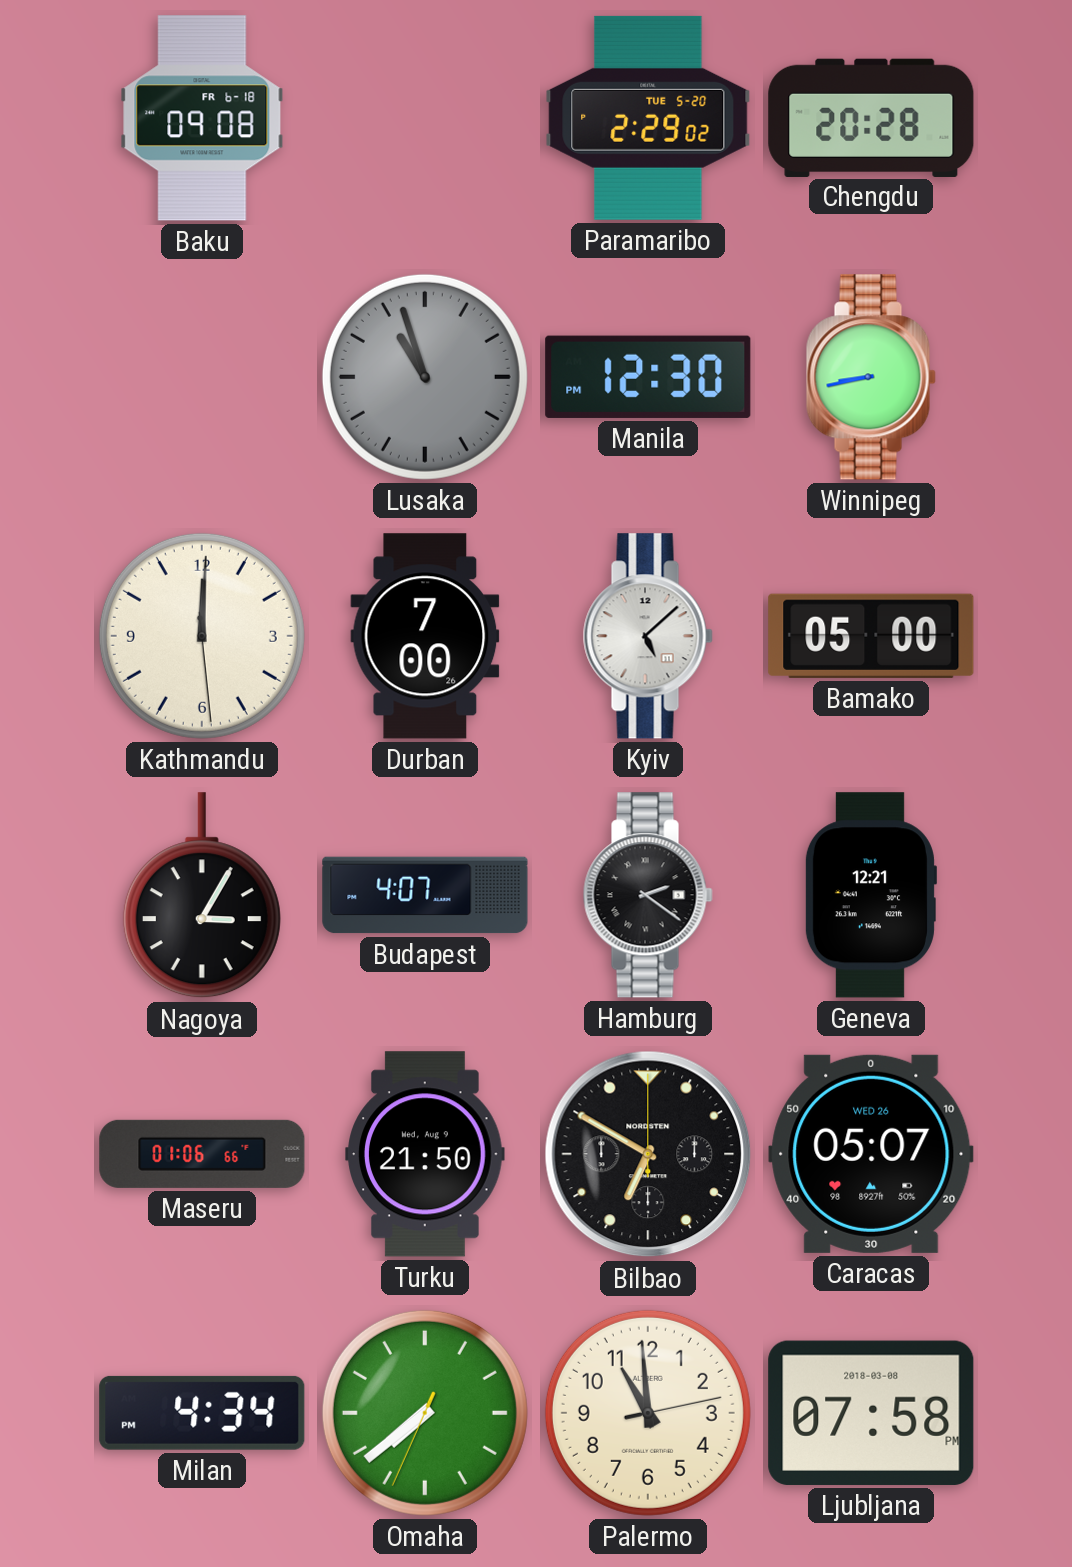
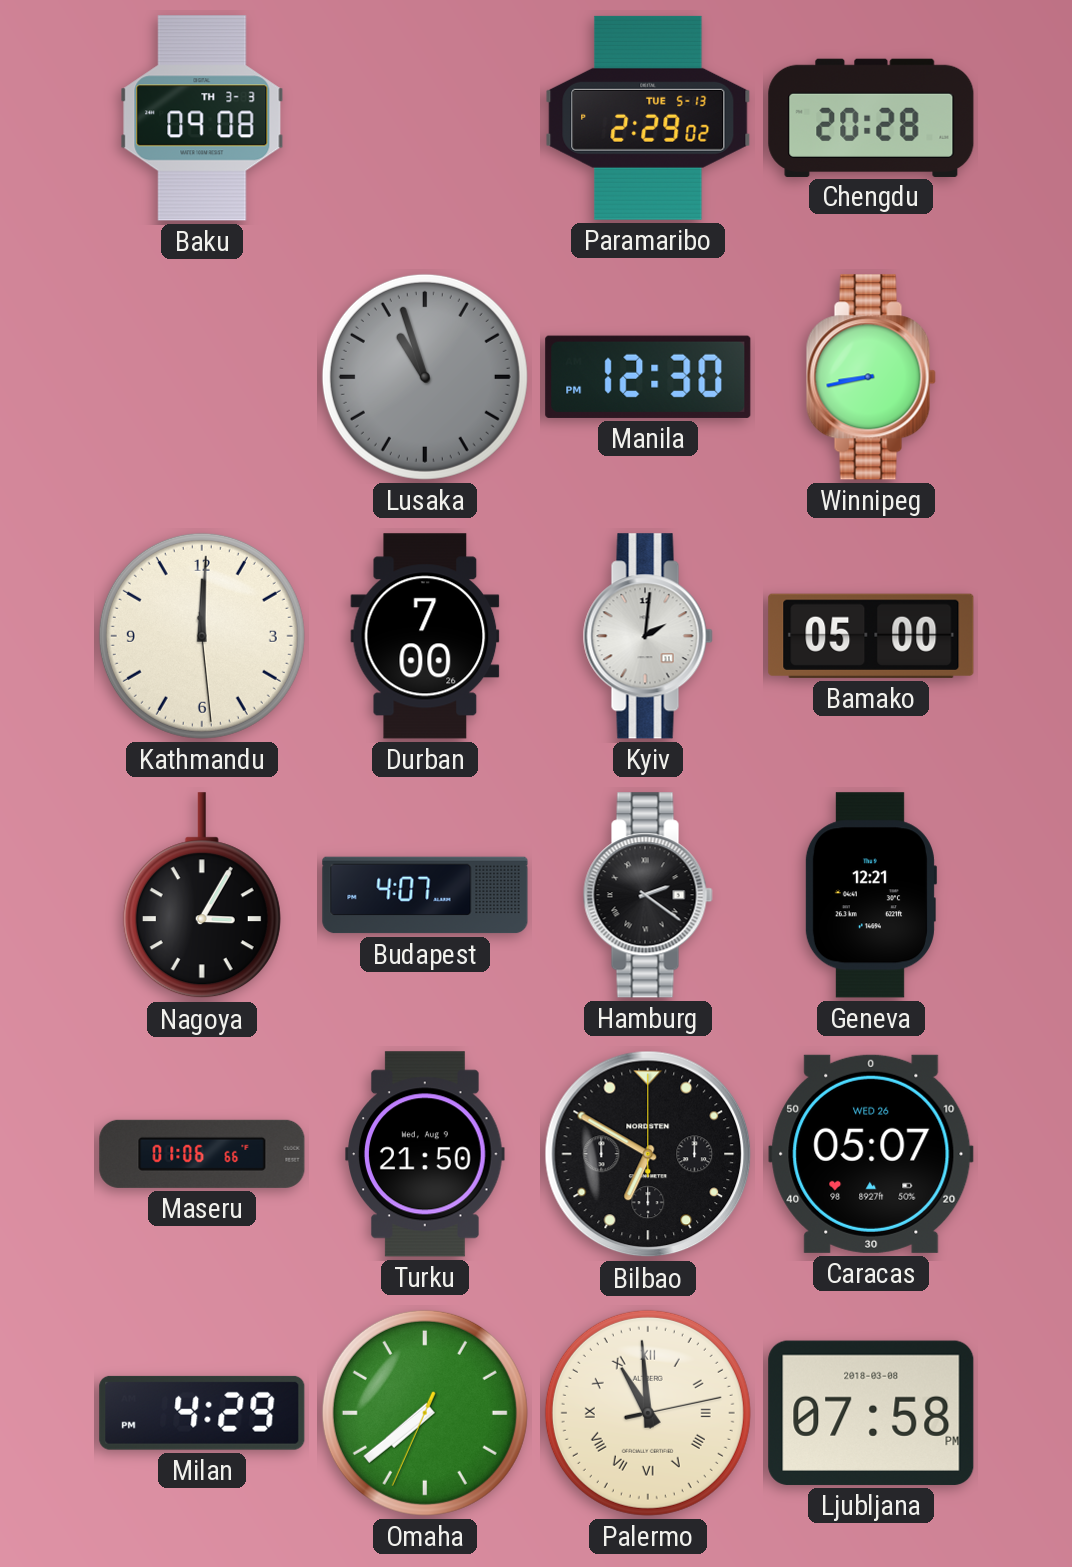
Baku date: FR 6-18 -> TH 3-3
Paramaribo date: TUE 5-20 -> TUE 5-13
Kyiv: 5:08 -> 2:01
Milan: 4:34 -> 4:29
Palermo numerals: Arabic -> Roman
